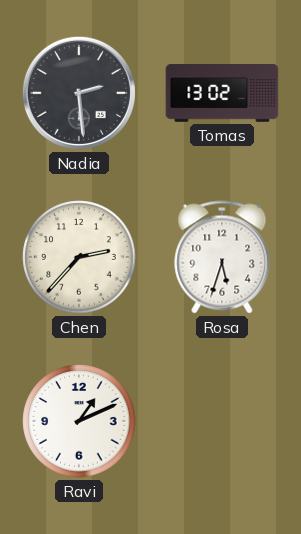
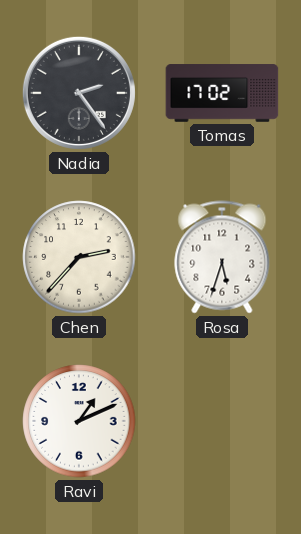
Nadia: 2:29 -> 2:24
Tomas: 13:02 -> 17:02
